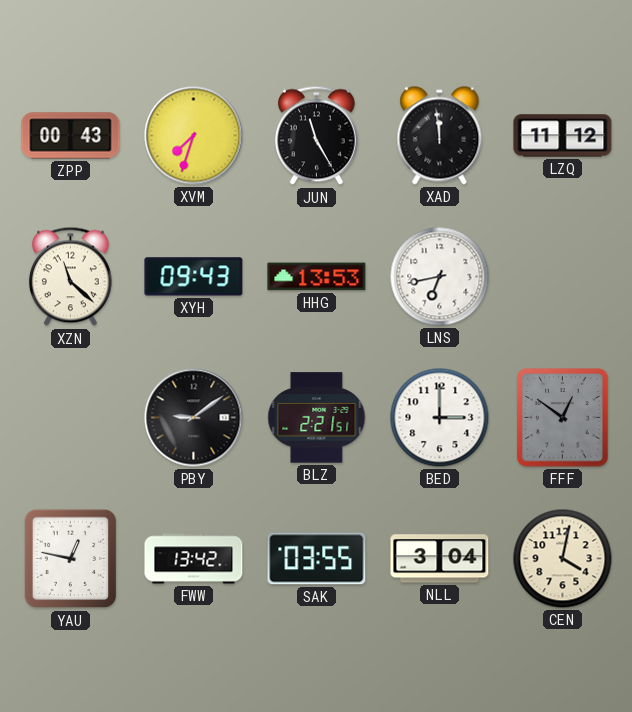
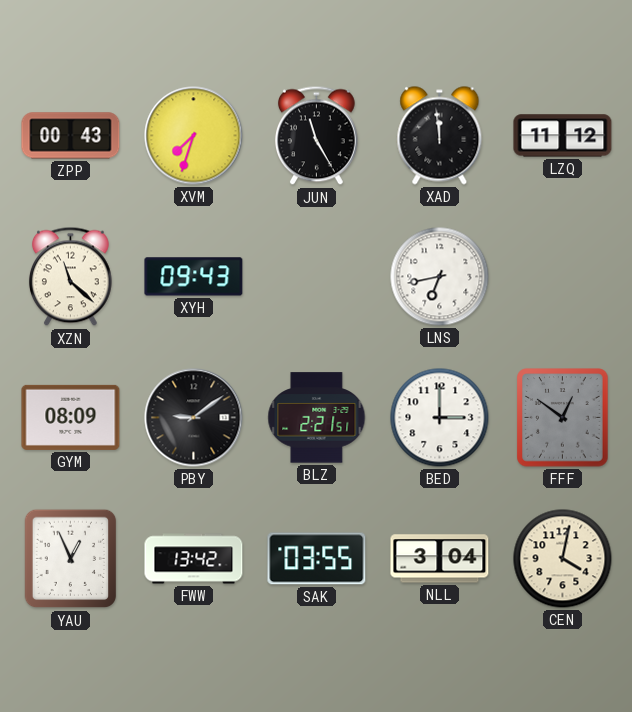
HHG: 13:53 -> none
GYM: none -> 08:09
YAU: 12:47 -> 12:56
